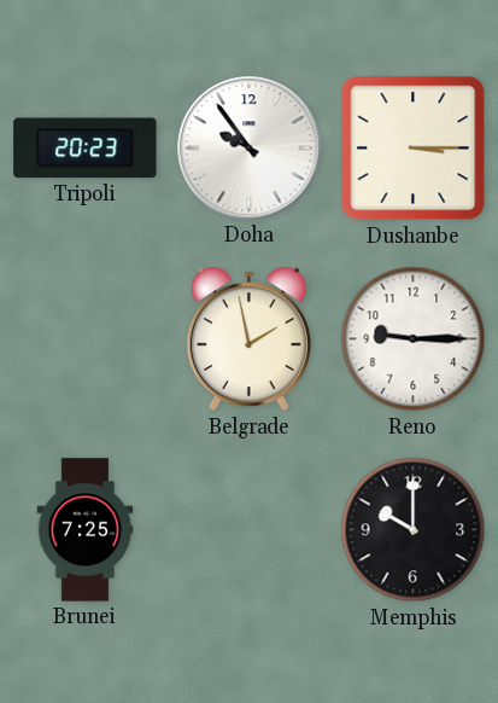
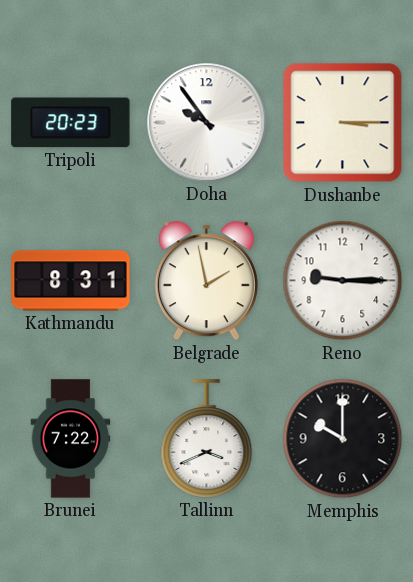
Kathmandu: none -> 8:31
Brunei: 7:25 -> 7:22
Tallinn: none -> 3:41
